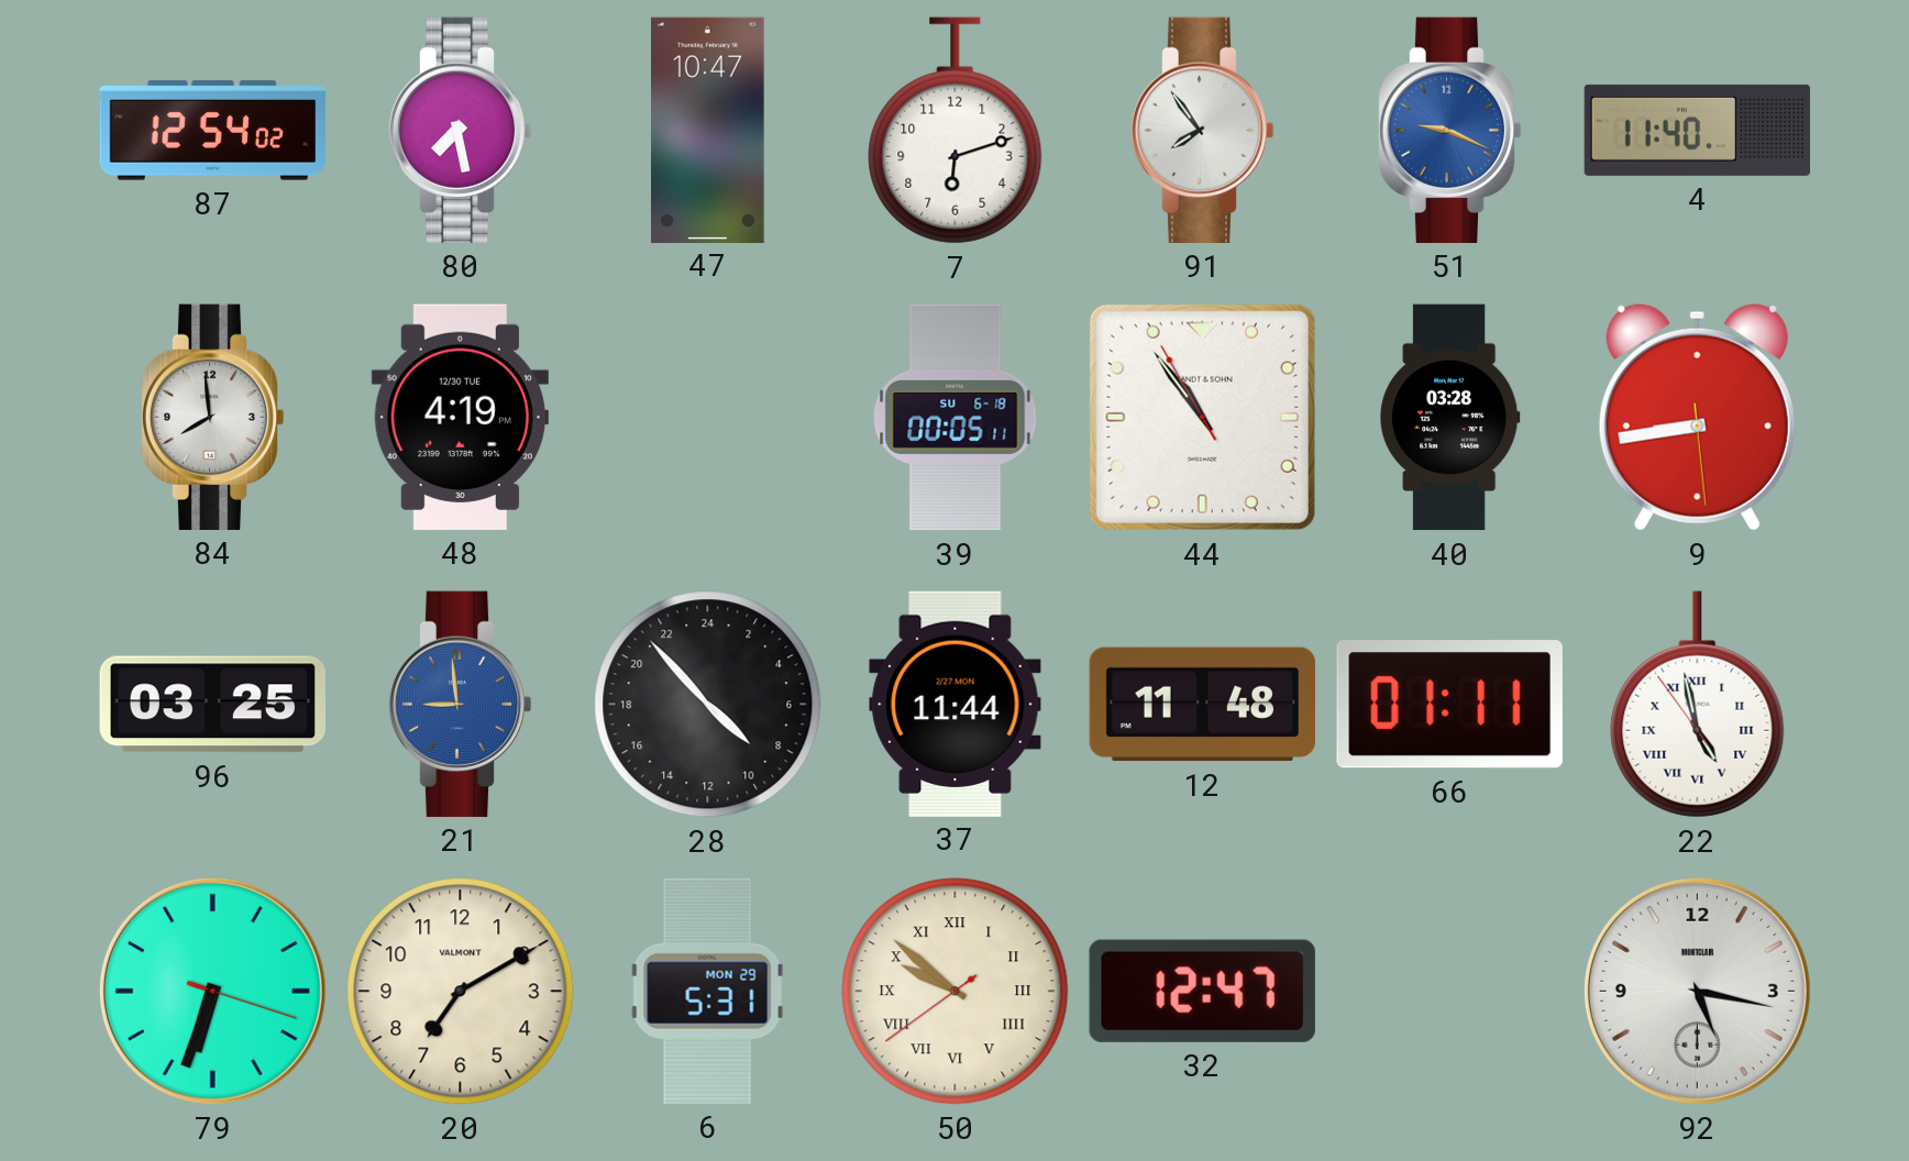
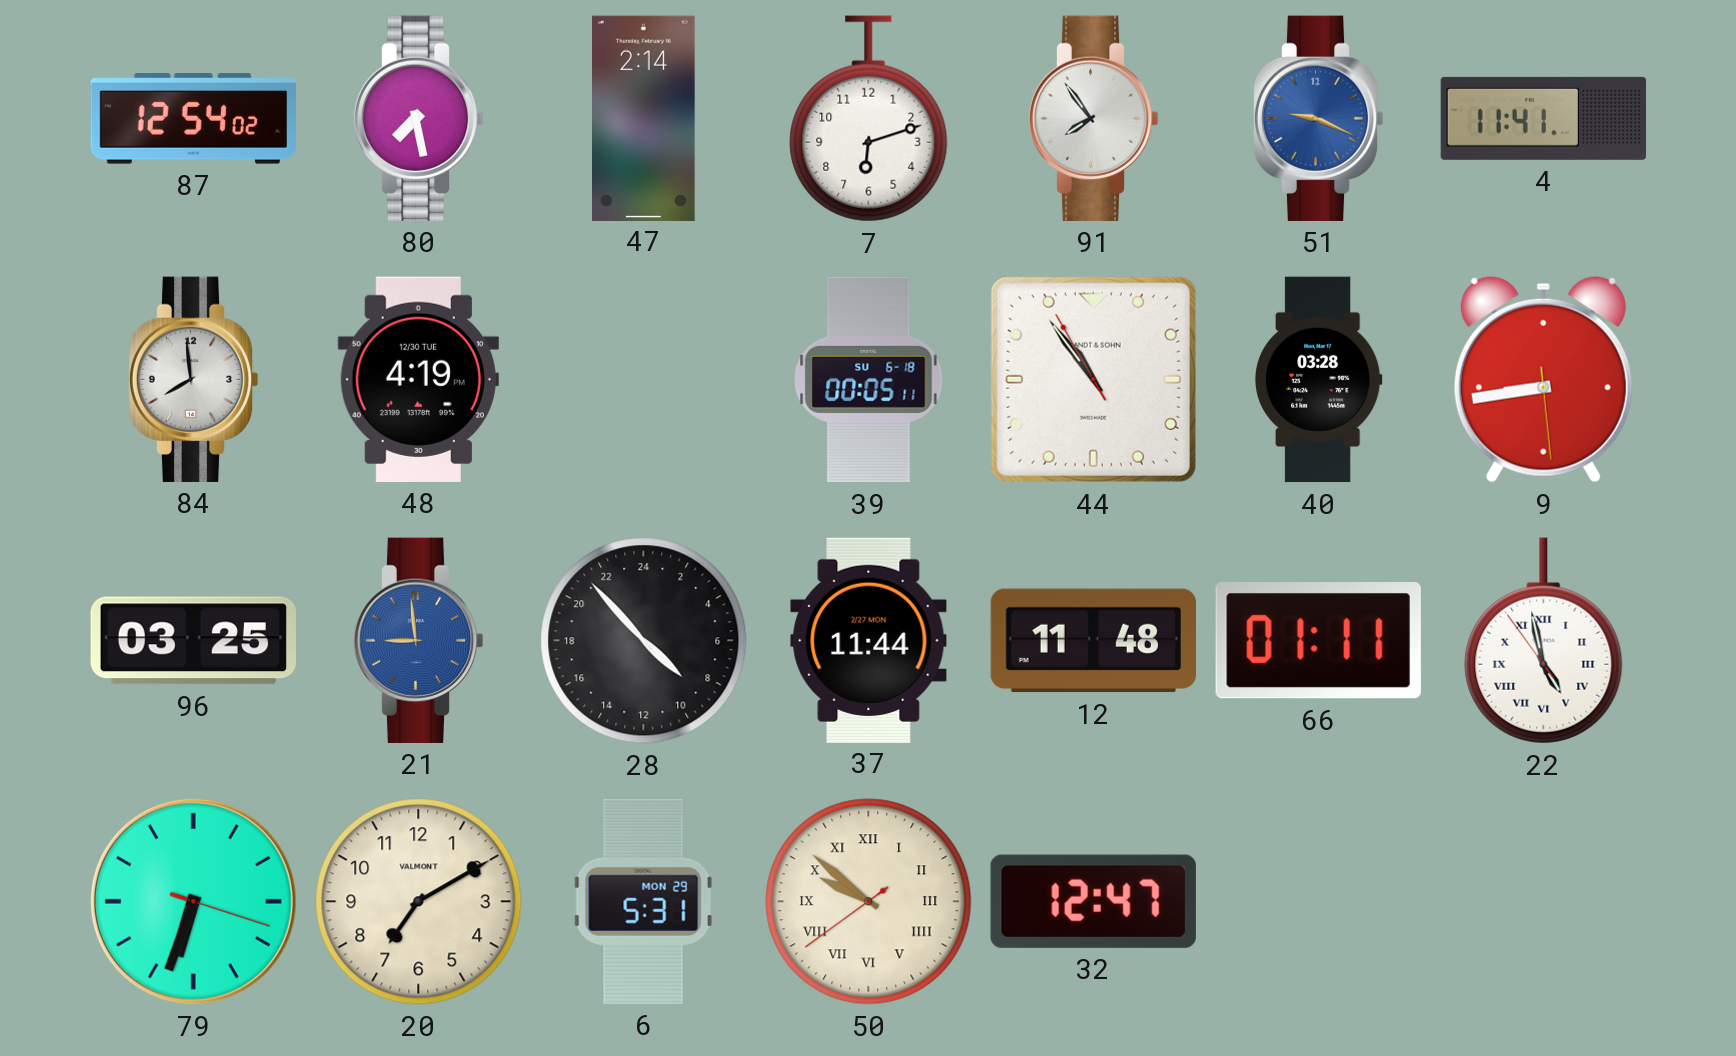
47: 10:47 -> 2:14
4: 11:40 -> 11:41
92: 5:17 -> none
